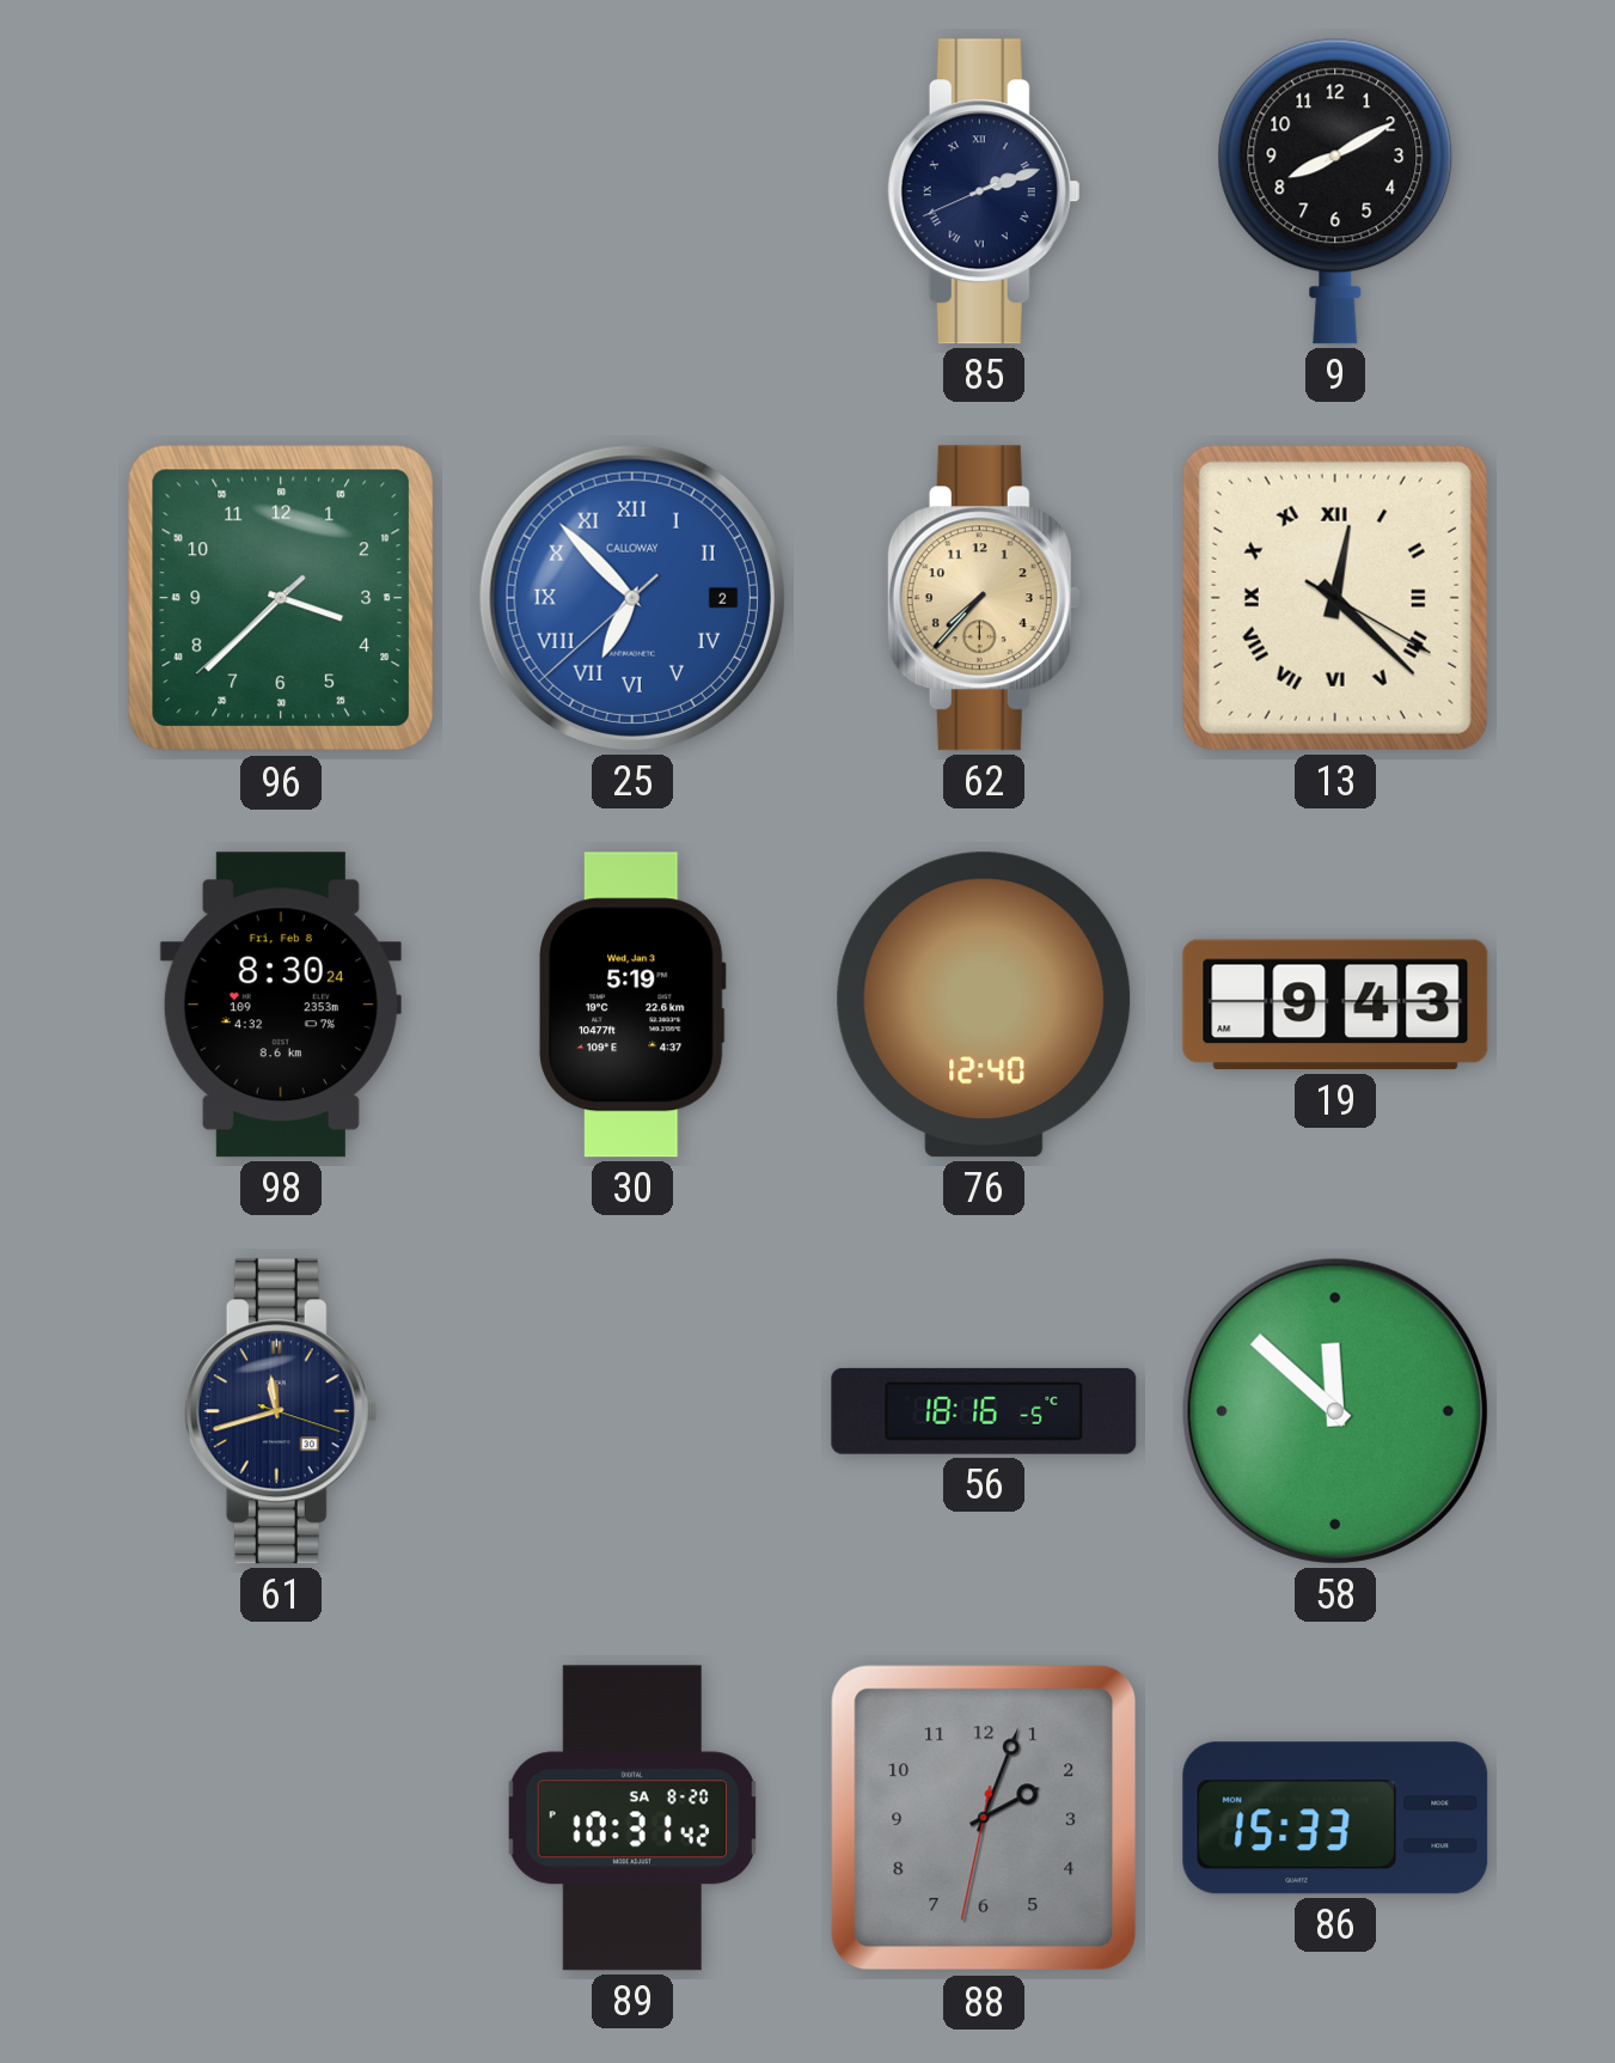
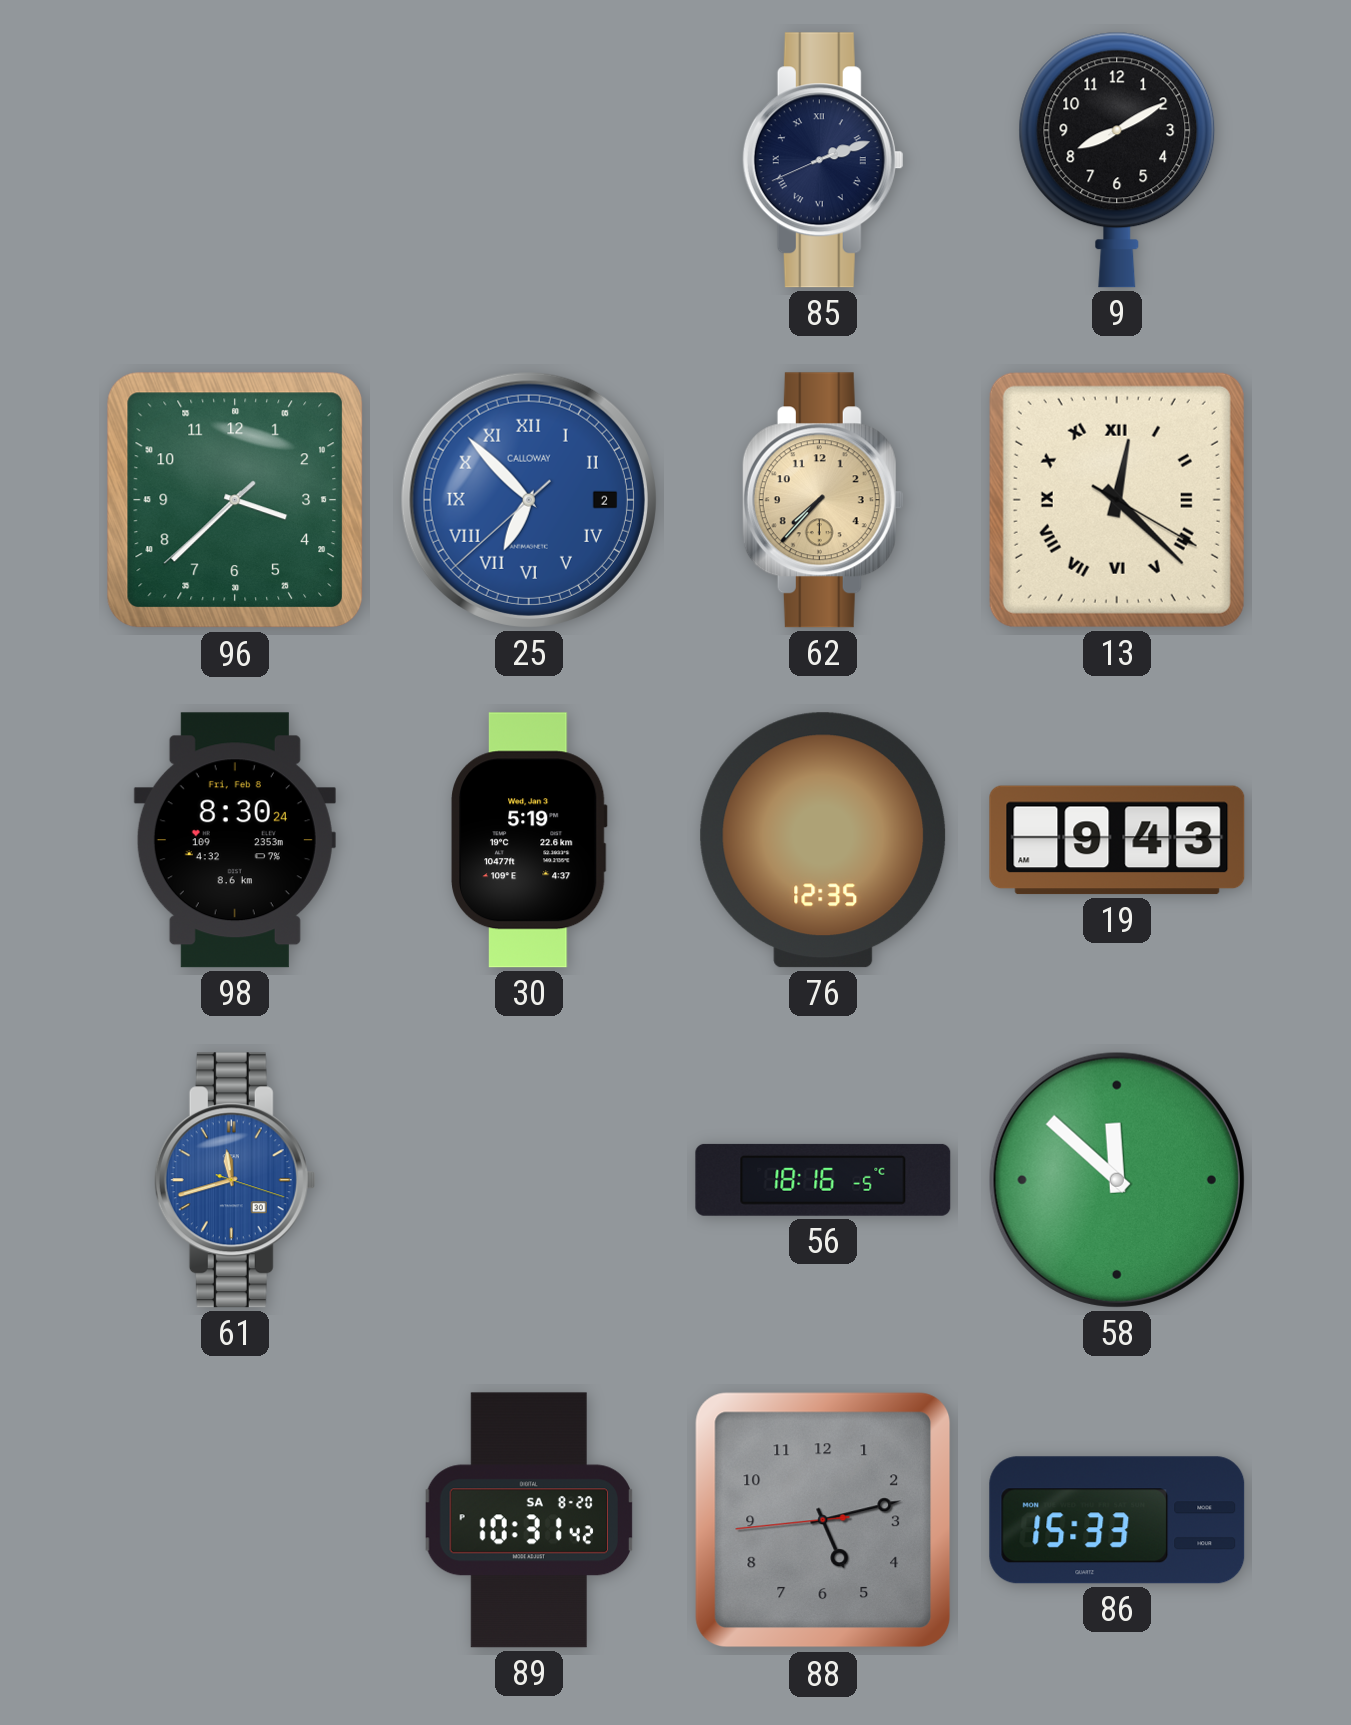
76: 12:40 -> 12:35
61 dial: navy -> blue
88: 2:03 -> 5:12
